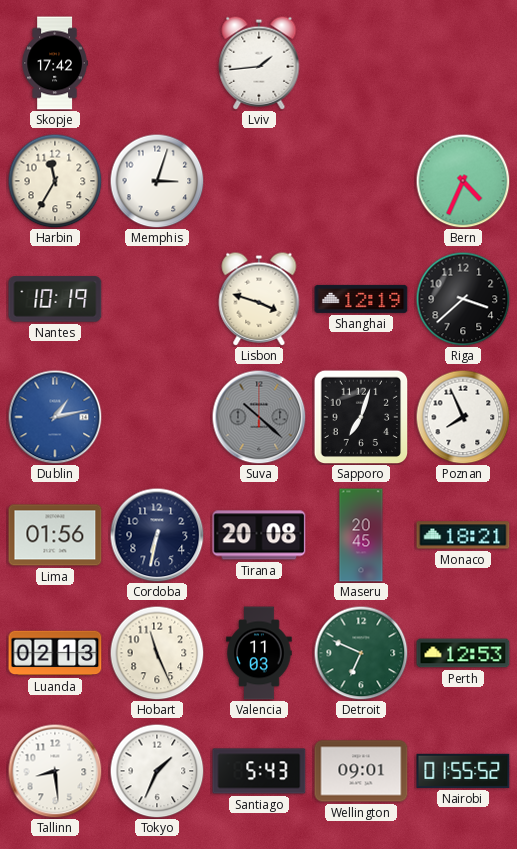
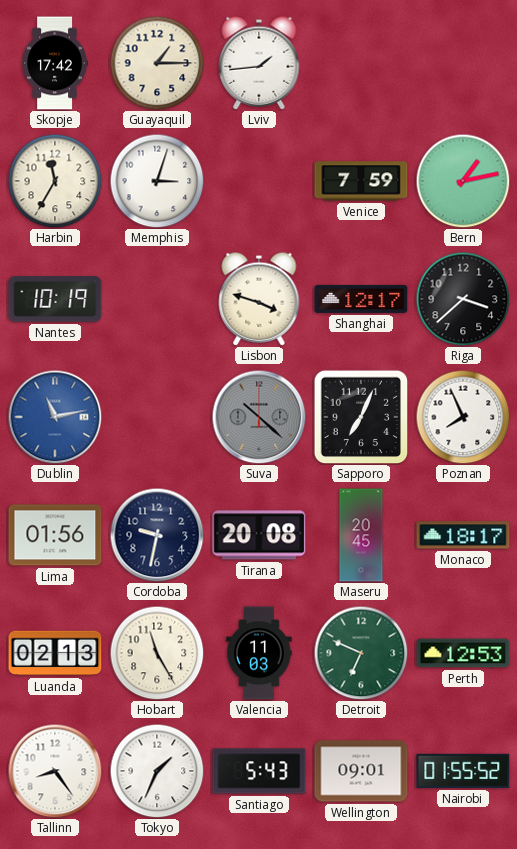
Guayaquil: none -> 1:15
Venice: none -> 7:59
Bern: 4:34 -> 1:13
Shanghai: 12:19 -> 12:17
Dublin: 1:13 -> 11:13
Sapporo: 7:03 -> 7:04
Cordoba: 6:32 -> 9:32
Monaco: 18:21 -> 18:17
Hobart: 11:26 -> 11:25
Tallinn: 8:29 -> 8:24
